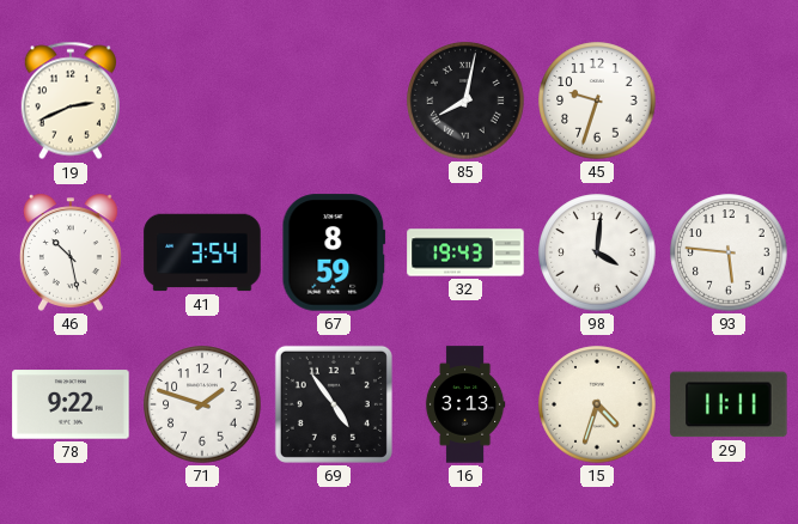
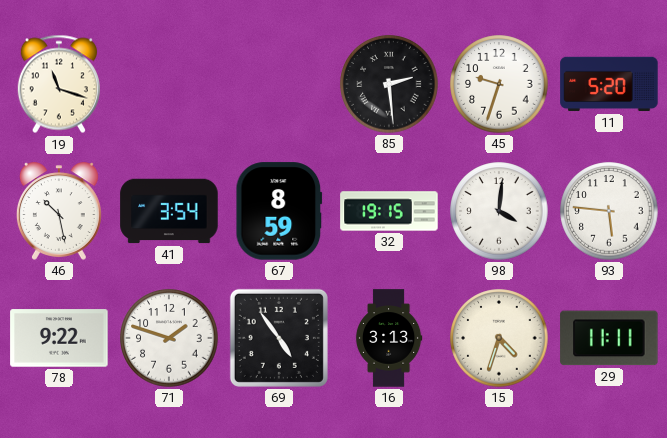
19: 2:41 -> 11:18
85: 8:02 -> 2:29
11: none -> 5:20
32: 19:43 -> 19:15
